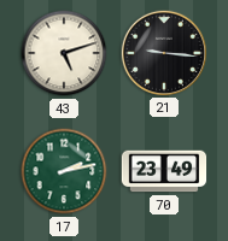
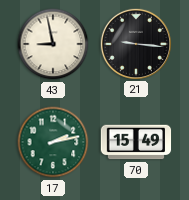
43: 5:12 -> 8:58
70: 23:49 -> 15:49
